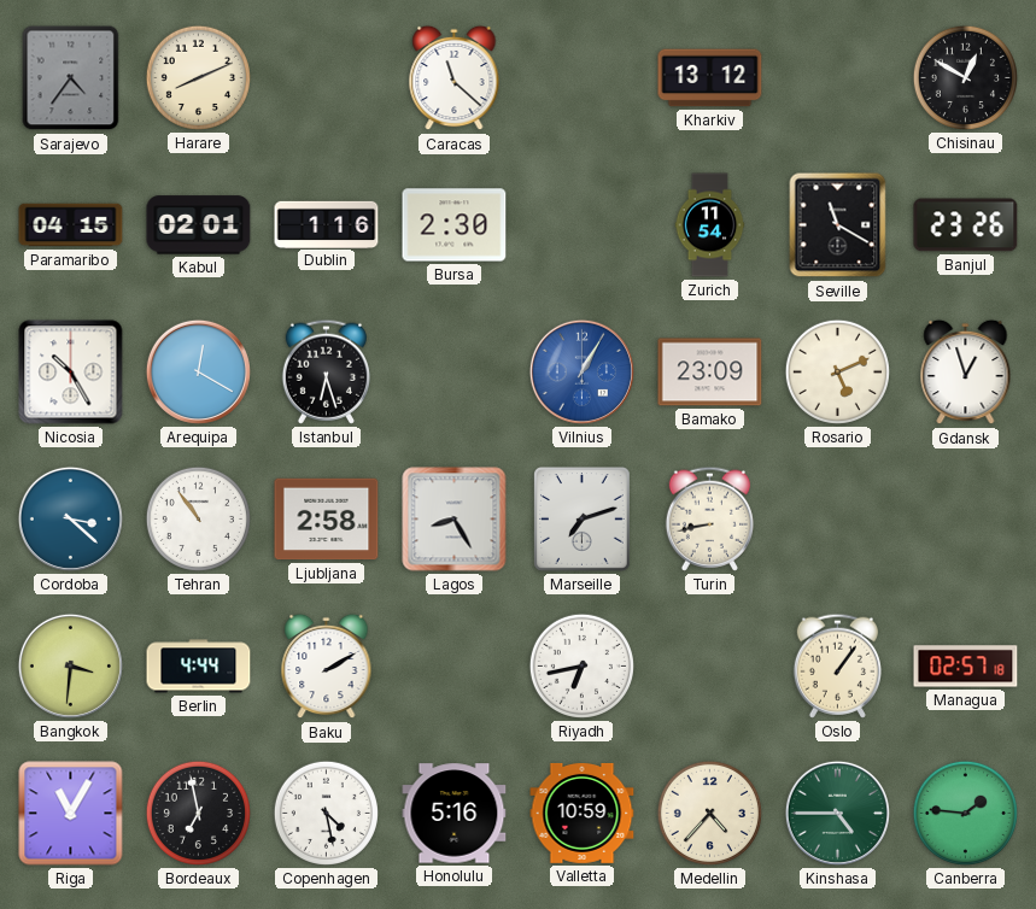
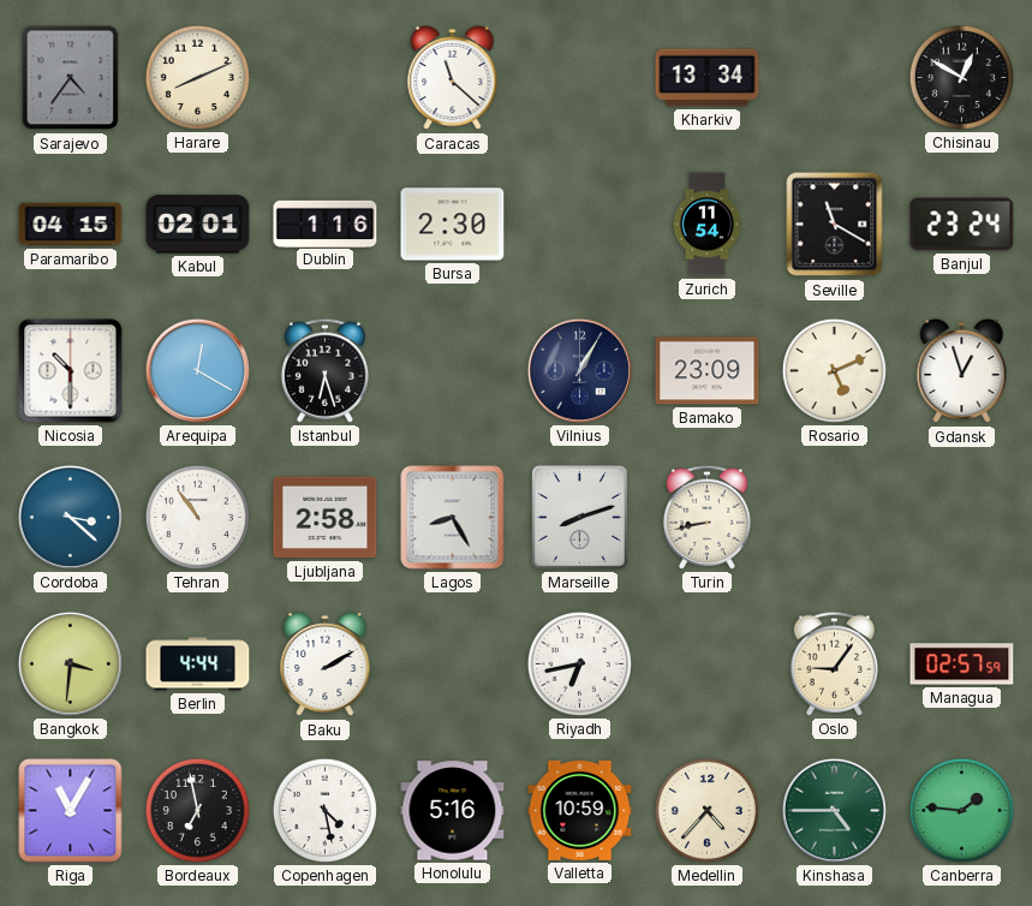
Kharkiv: 13:12 -> 13:34
Banjul: 23:26 -> 23:24
Nicosia: 10:25 -> 10:30
Vilnius dial: blue -> navy
Marseille: 7:12 -> 8:12
Oslo: 1:06 -> 9:06
Managua: 02:57:18 -> 02:57:59
